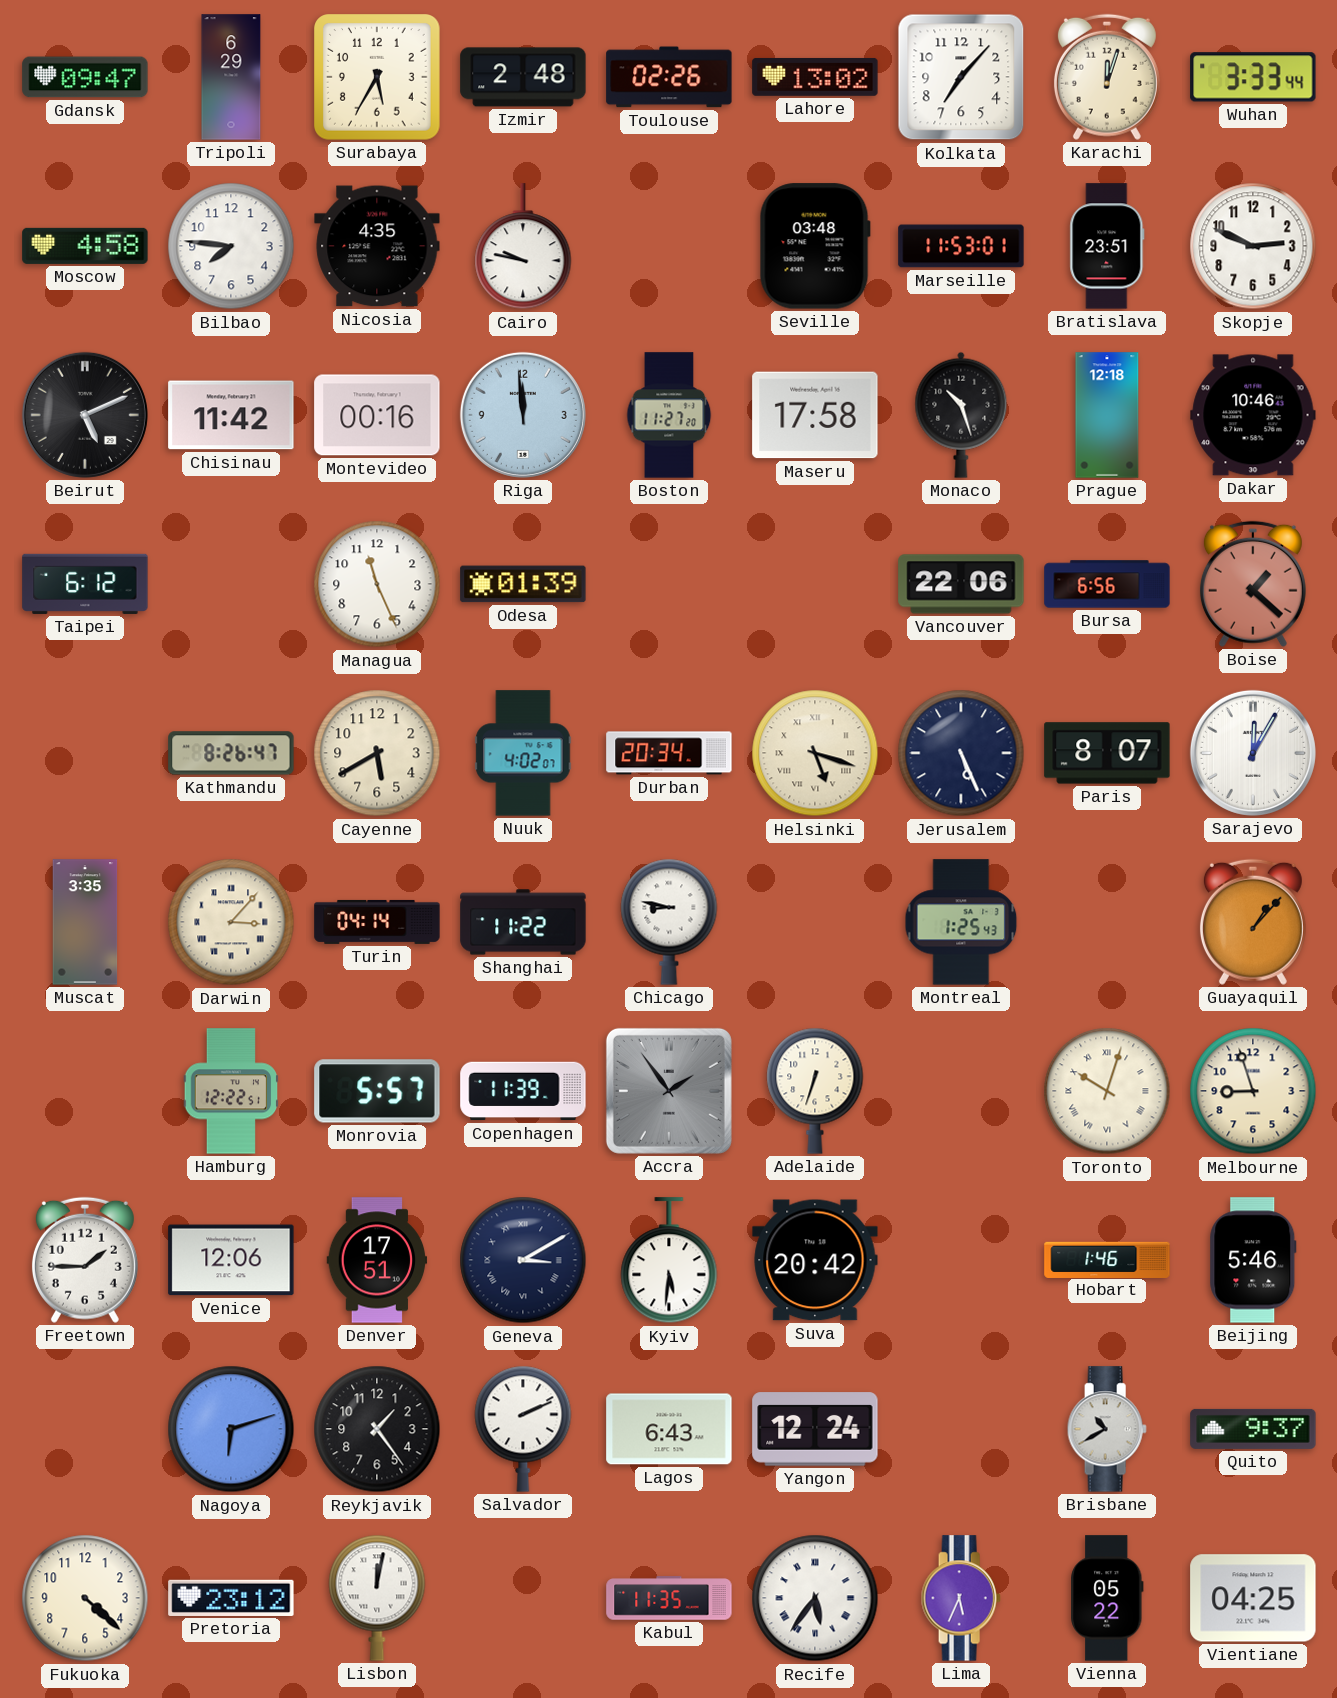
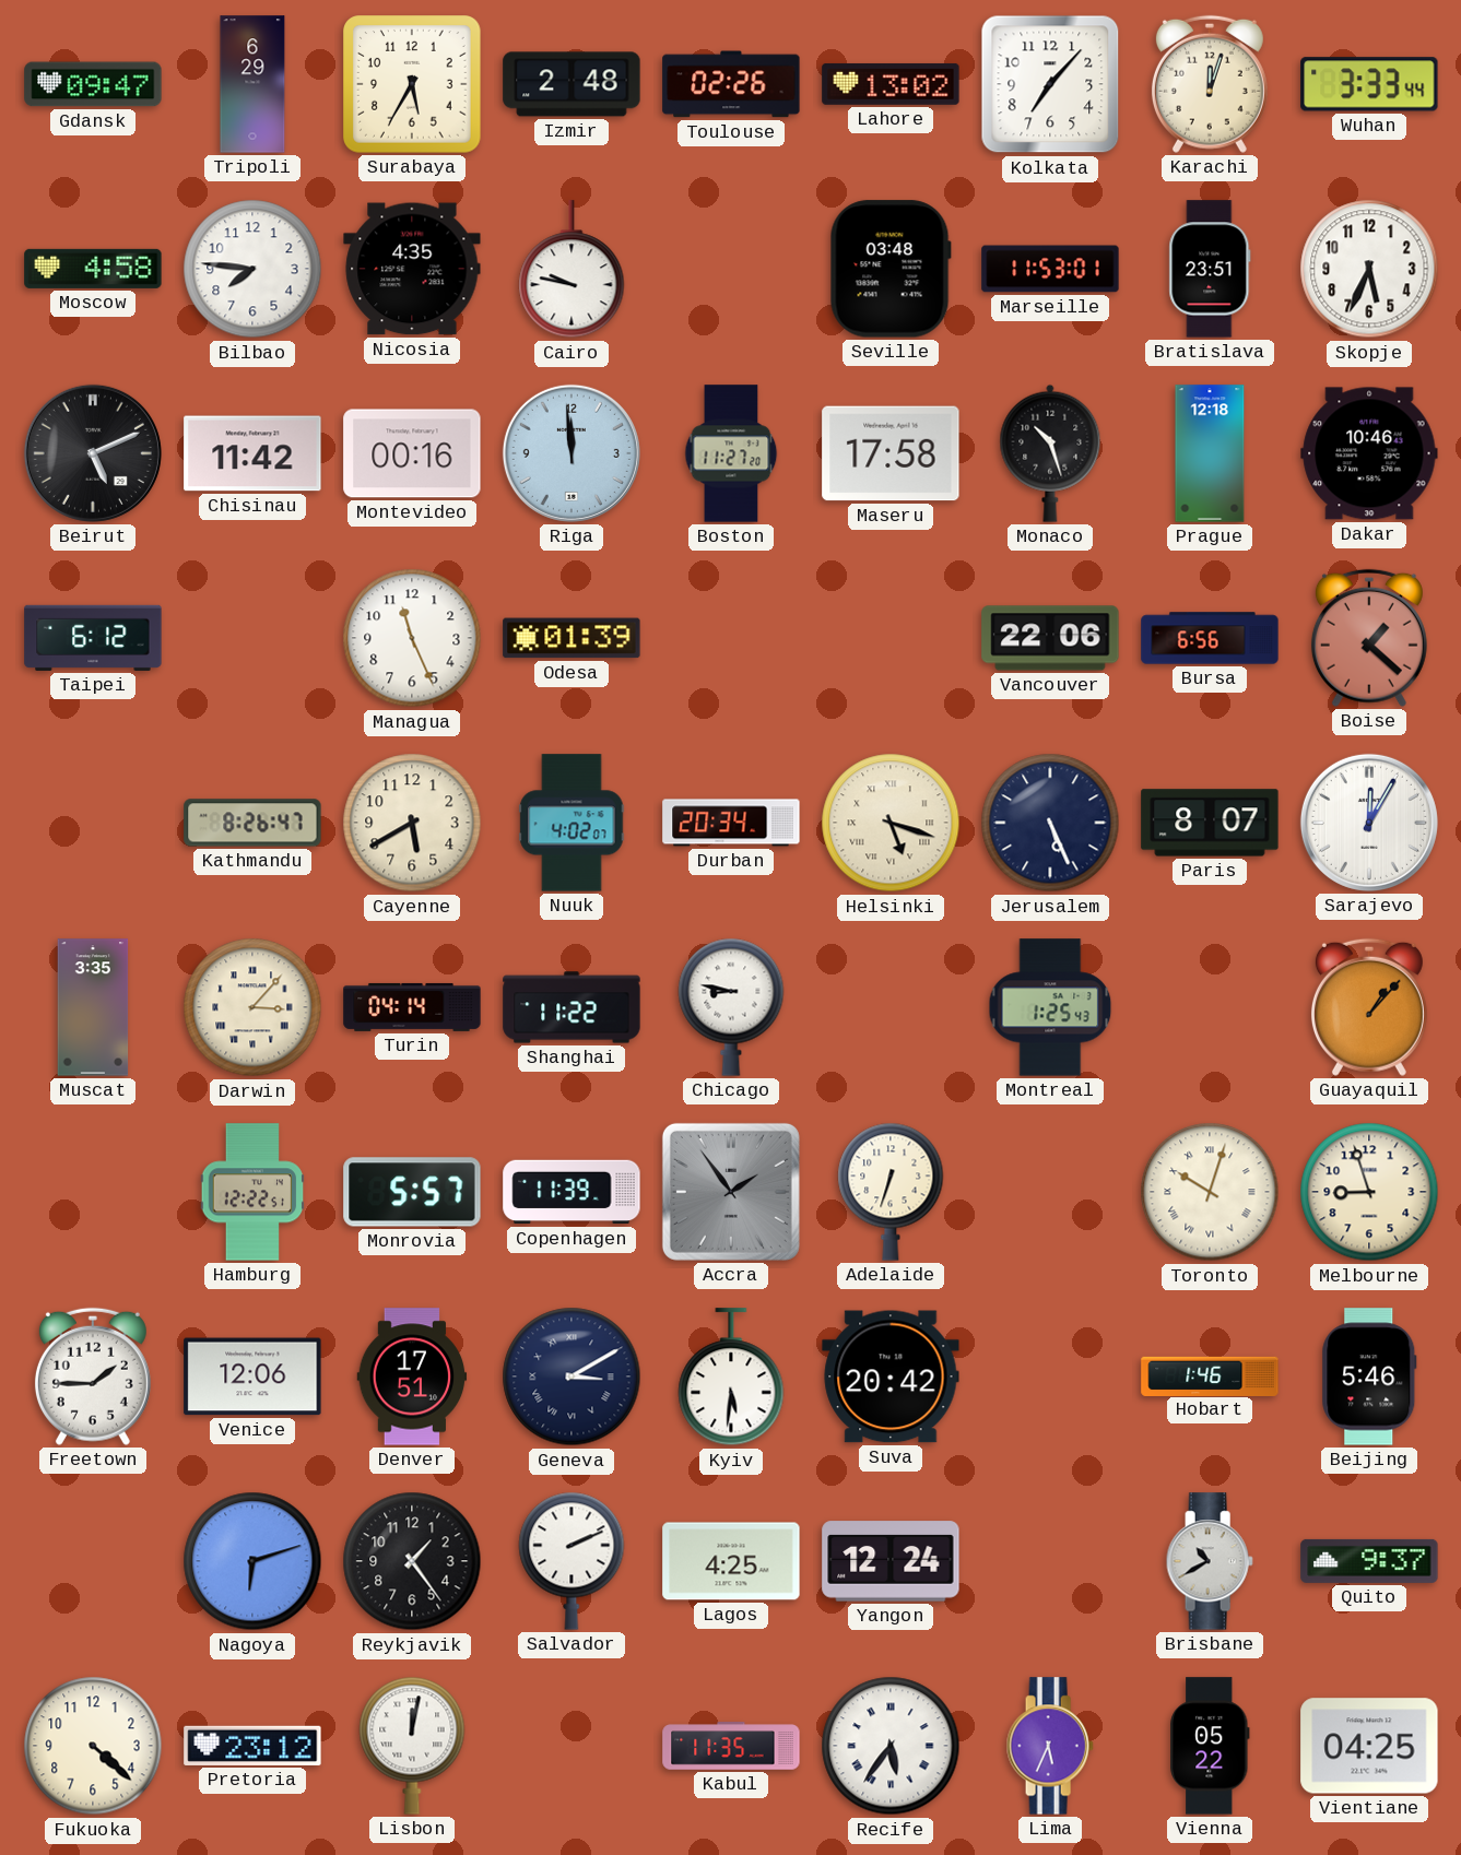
Skopje: 2:49 -> 5:34
Lagos: 6:43 -> 4:25
